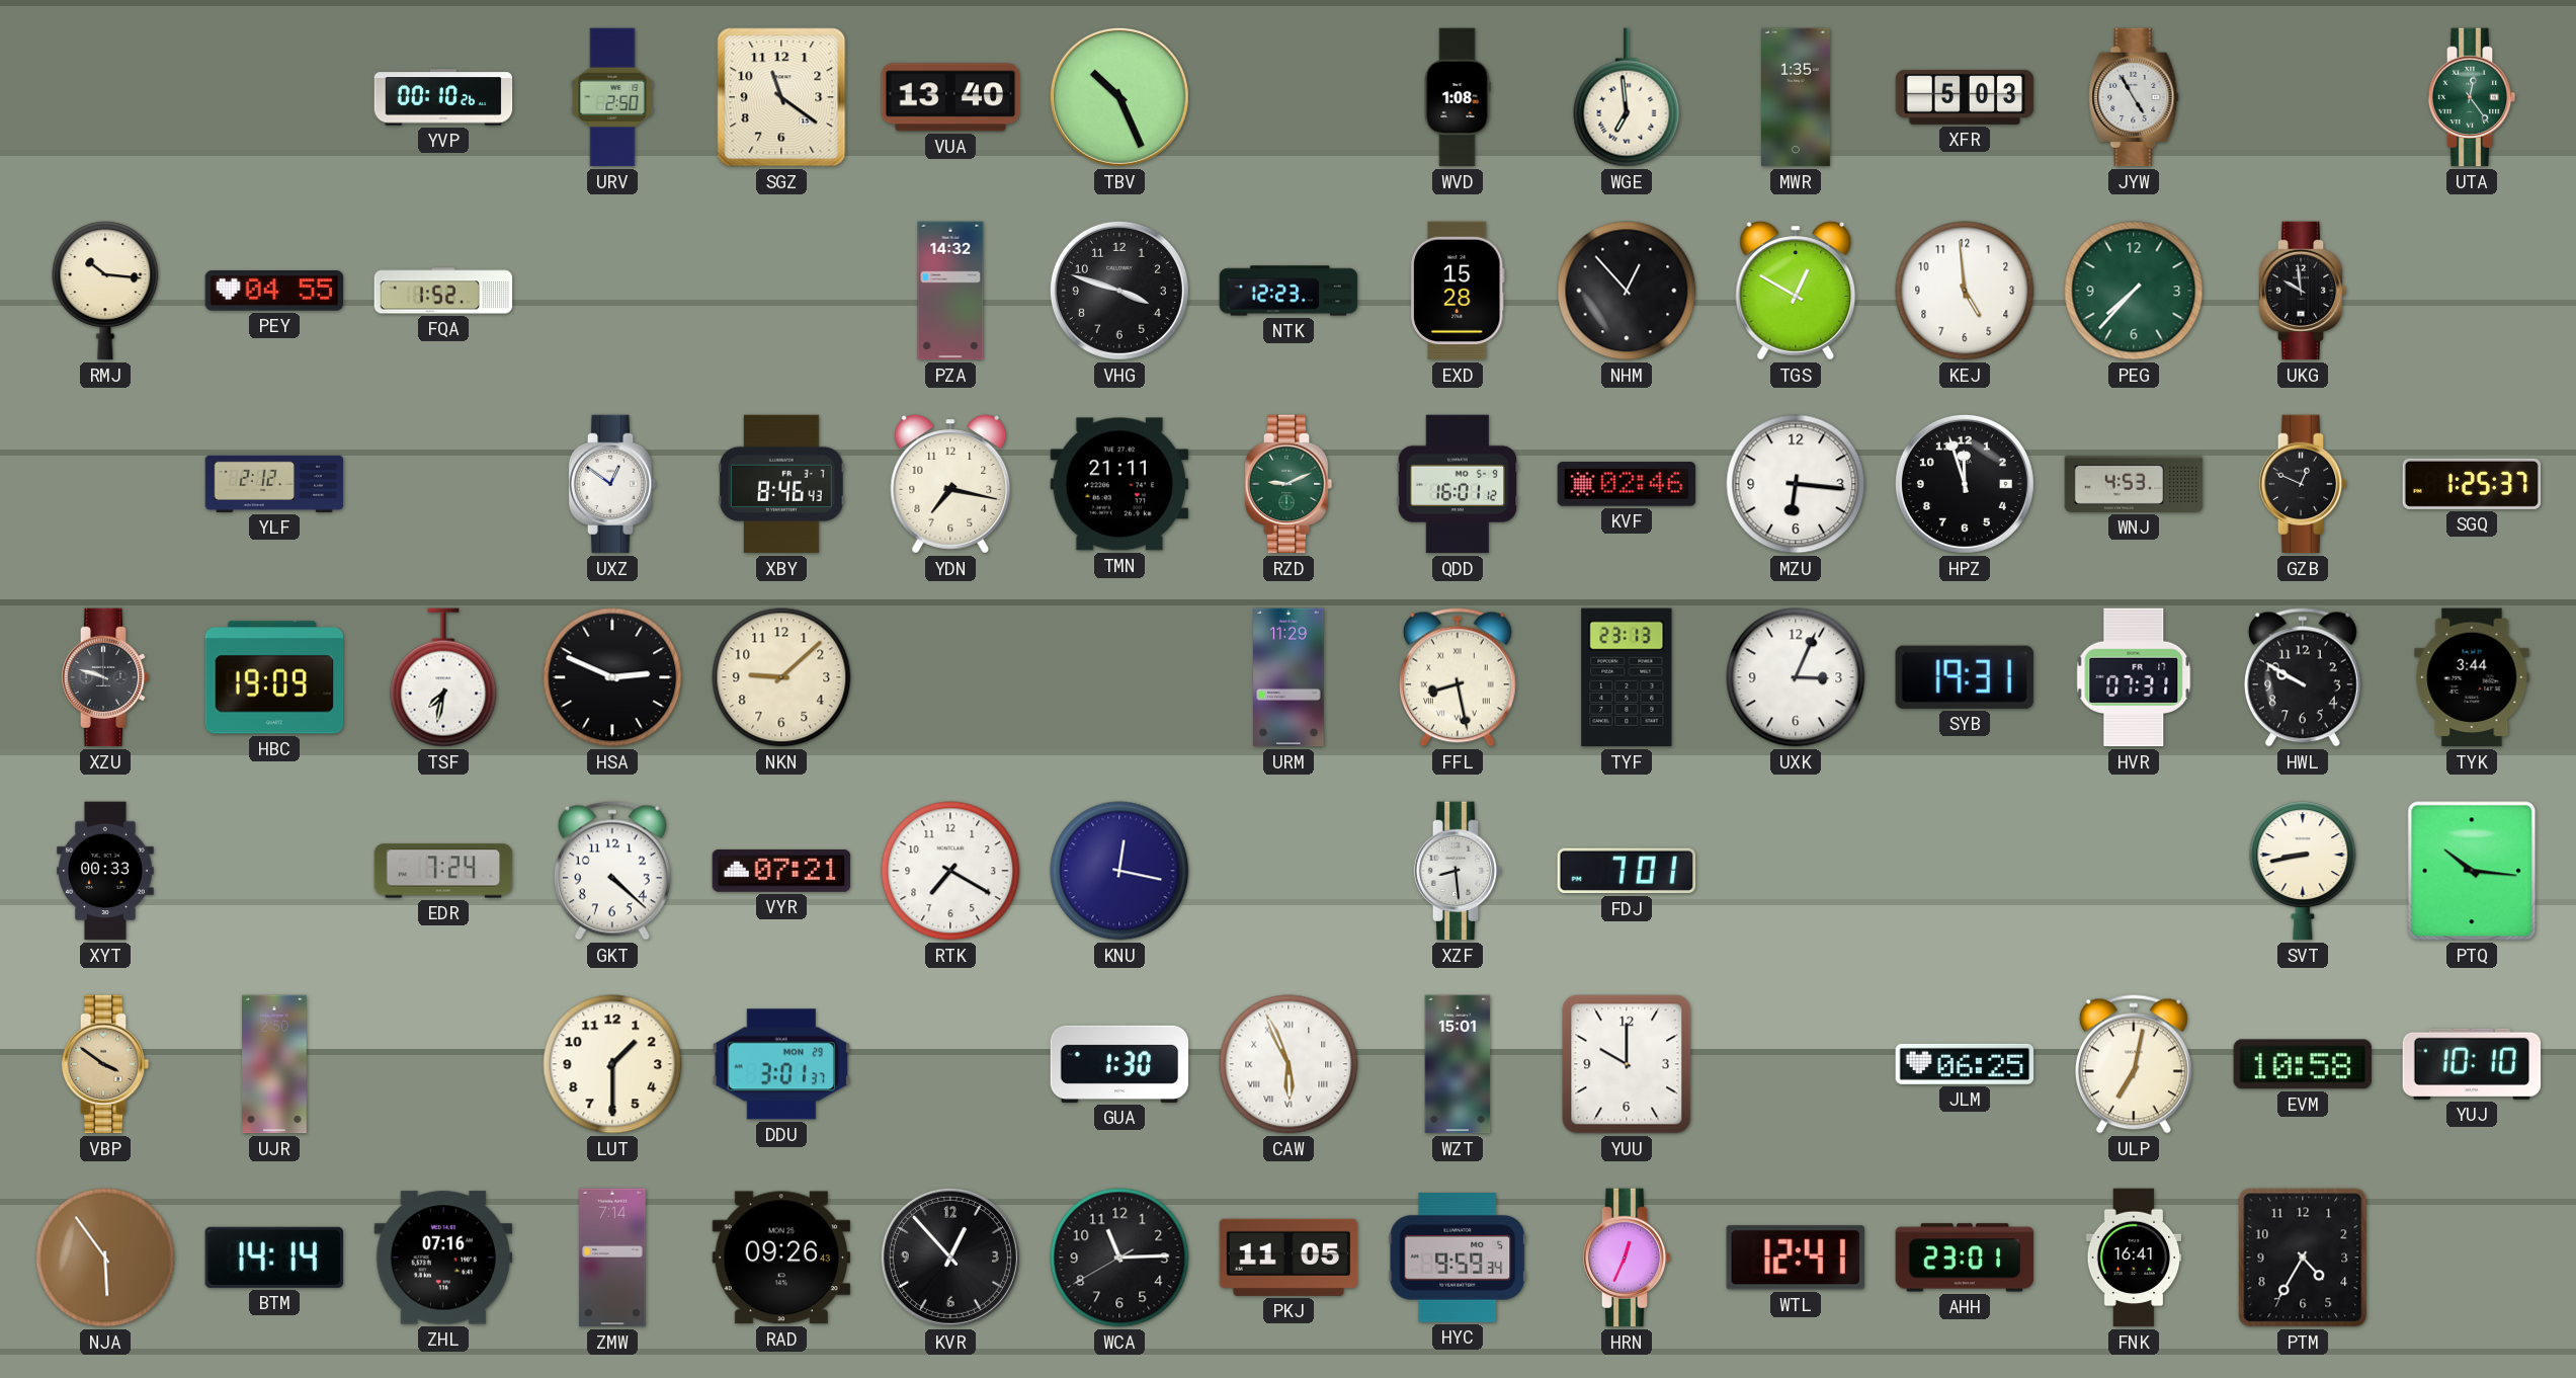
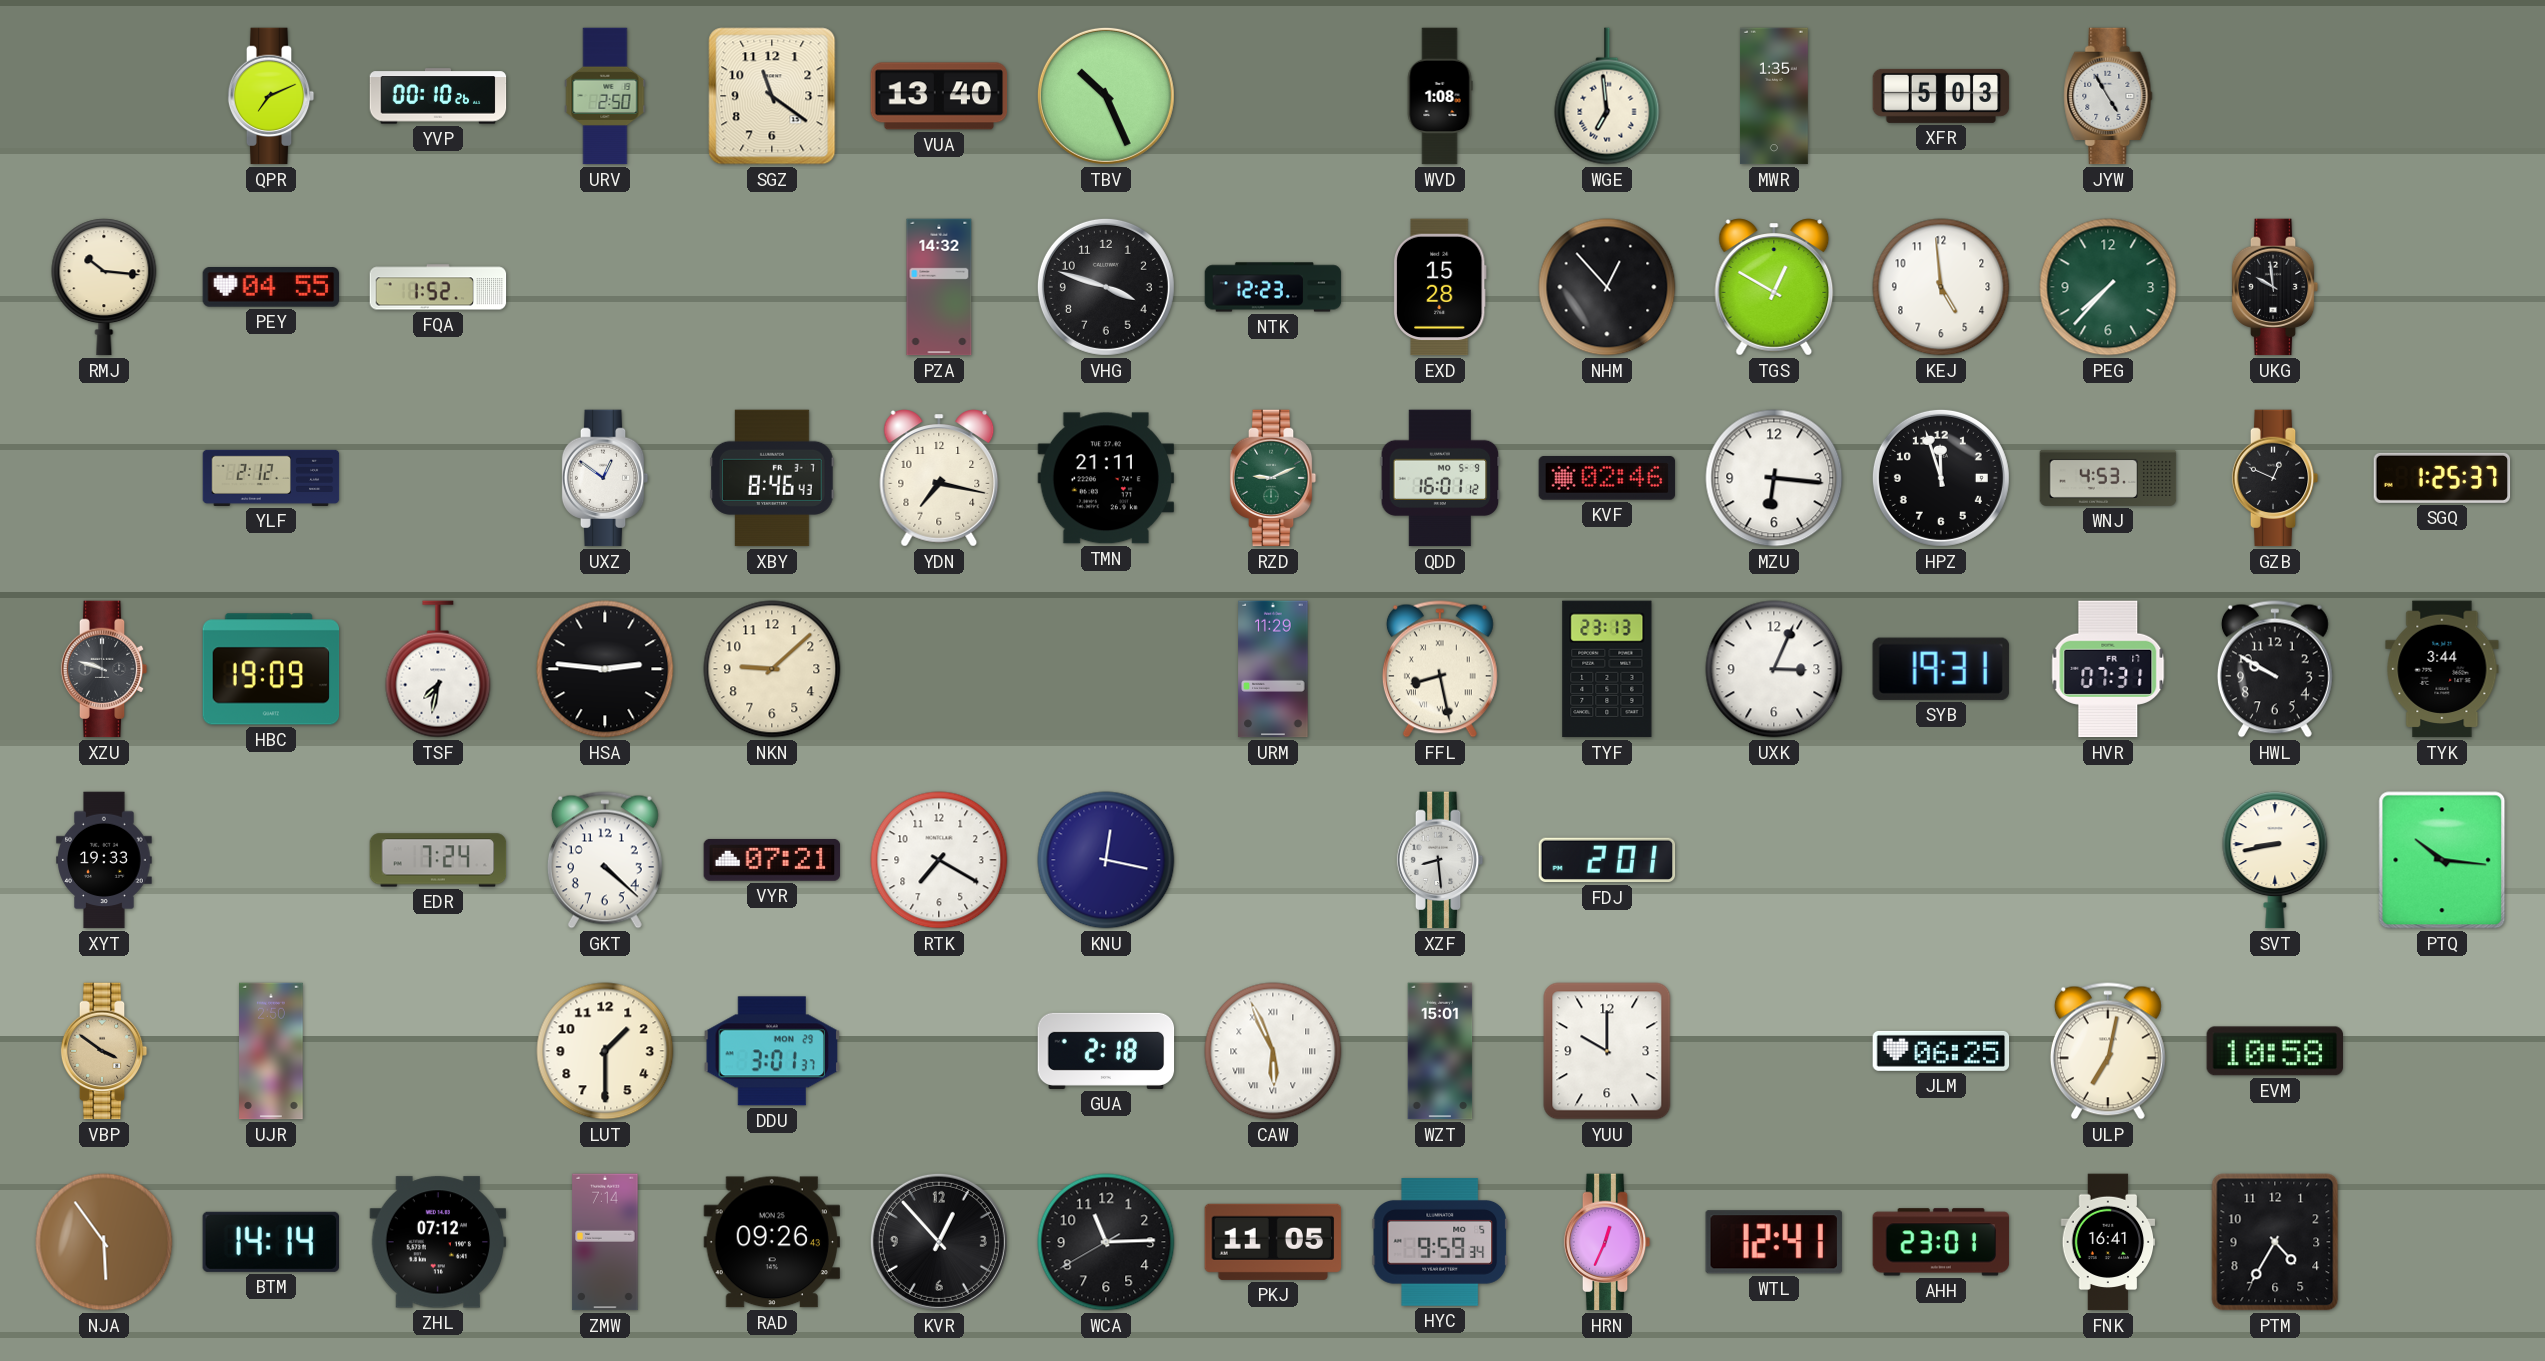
QPR: none -> 7:11
UTA: 12:24 -> none
HSA: 2:49 -> 2:46
XYT: 00:33 -> 19:33
FDJ: 7:01 -> 2:01
GUA: 1:30 -> 2:18
YUJ: 10:10 -> none
ZHL: 07:16 -> 07:12
